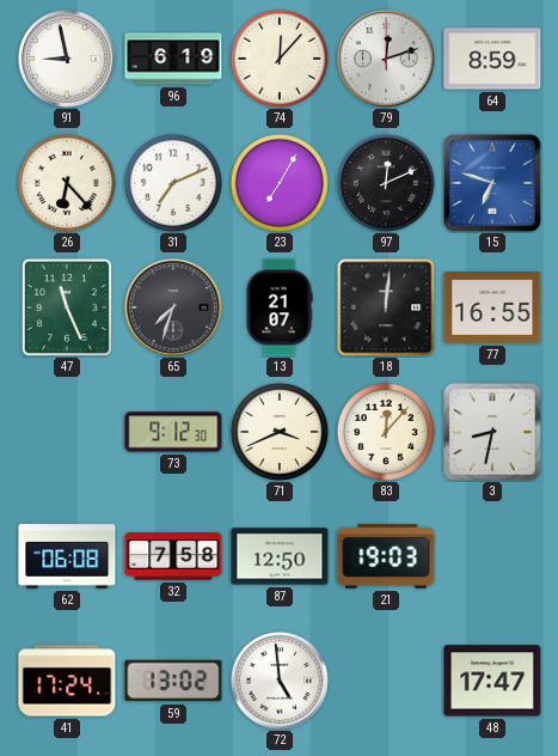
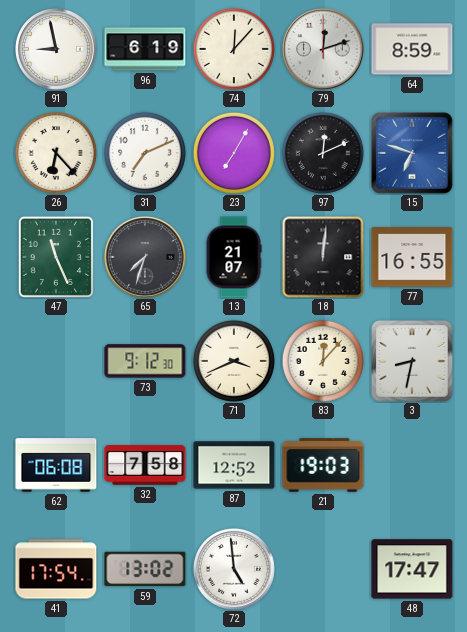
87: 12:50 -> 12:52
41: 17:24 -> 17:54
